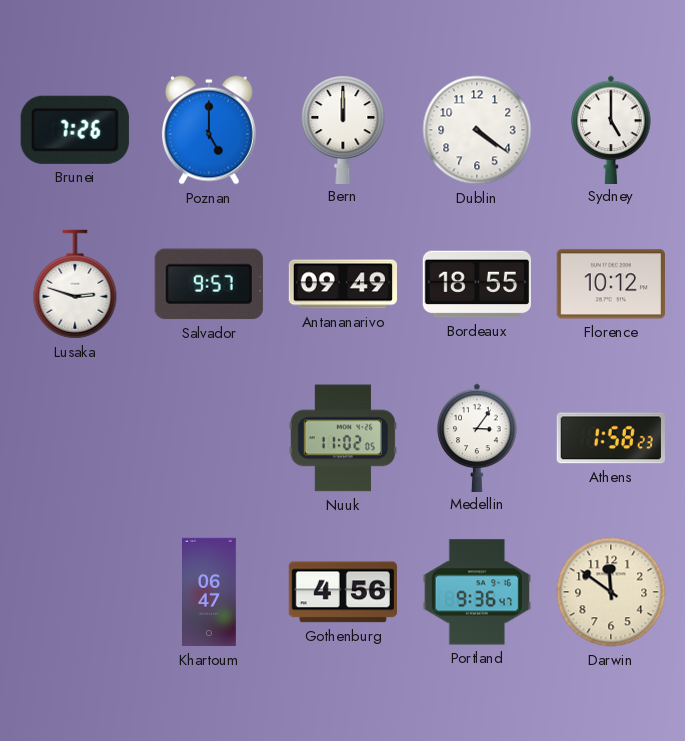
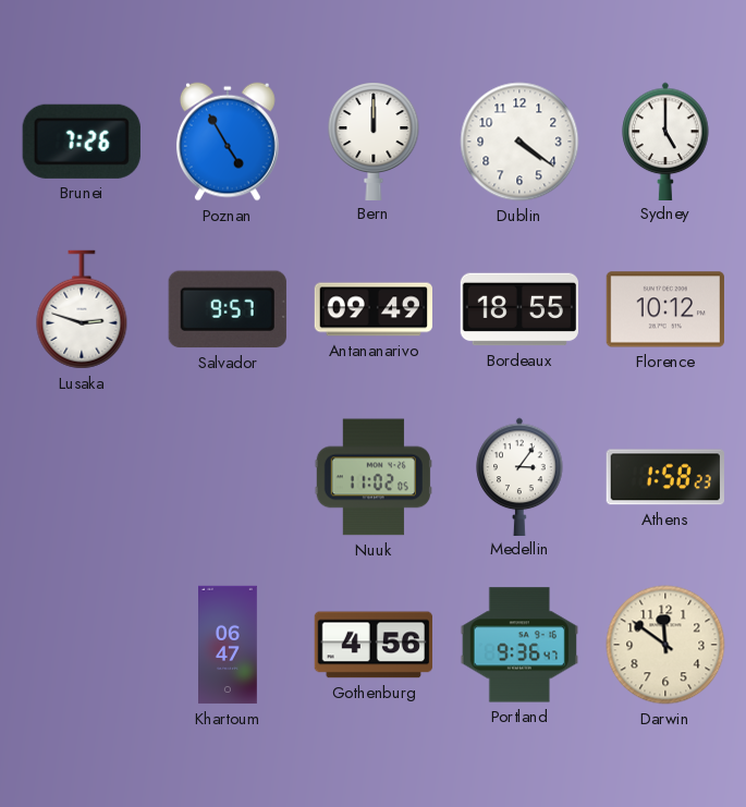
Poznan: 5:00 -> 4:55
